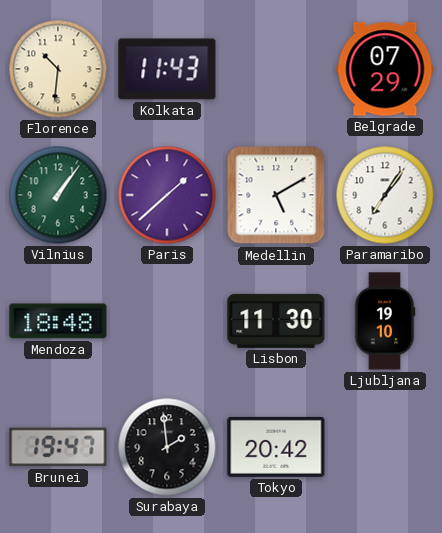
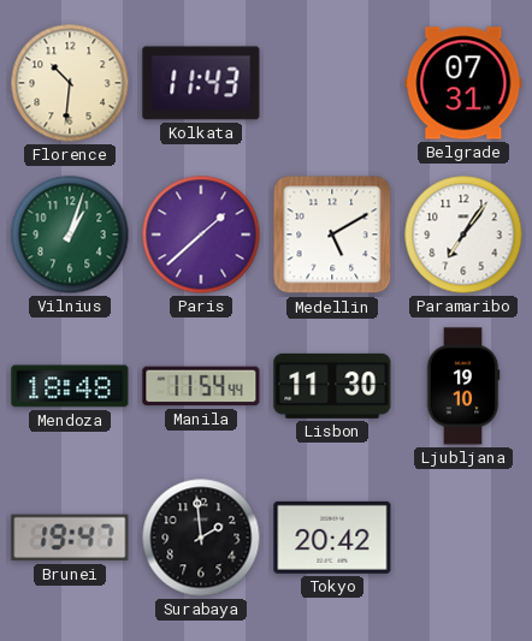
Belgrade: 07:29 -> 07:31
Vilnius: 1:06 -> 1:03
Manila: none -> 11:54
